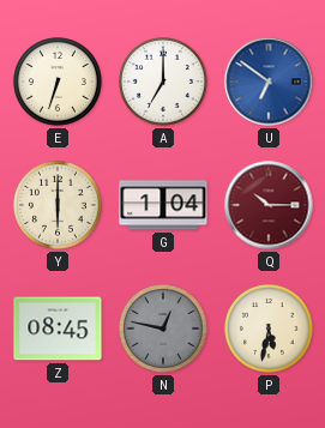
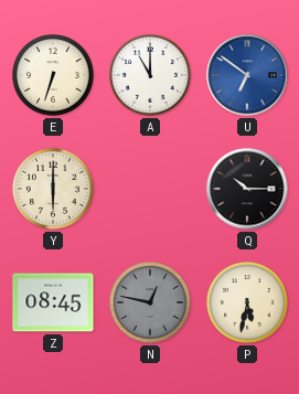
A: 7:00 -> 11:00
G: 1:04 -> none
Q dial: burgundy -> black
